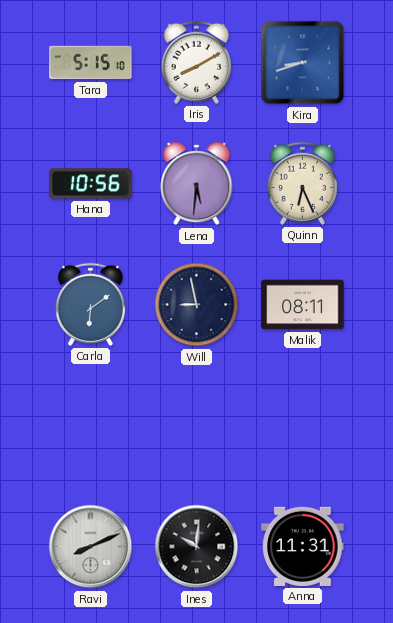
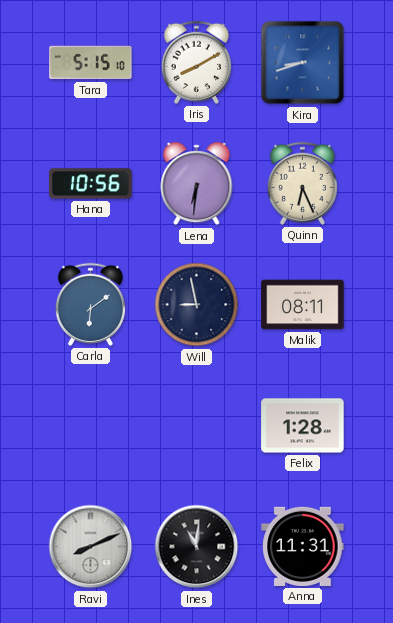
Lena: 5:31 -> 6:31
Felix: none -> 1:28
Ines: 10:01 -> 11:01
